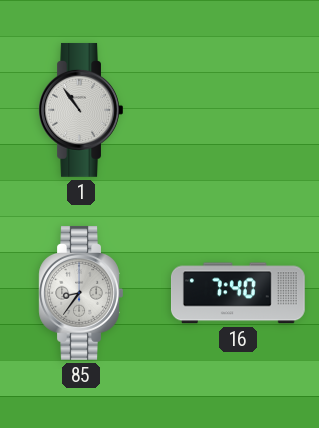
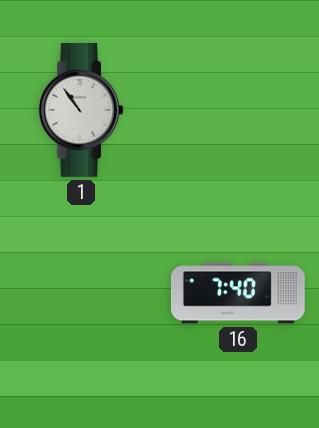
85: 8:36 -> none
